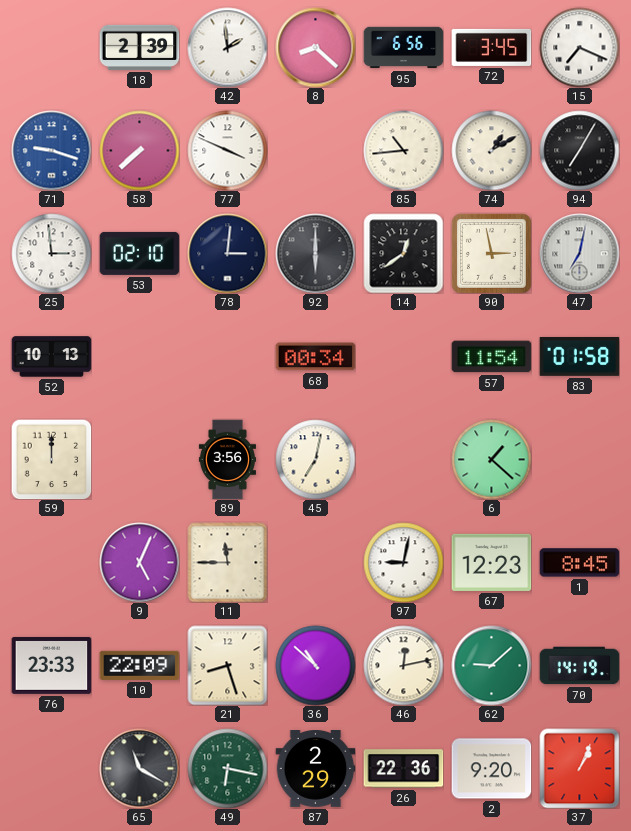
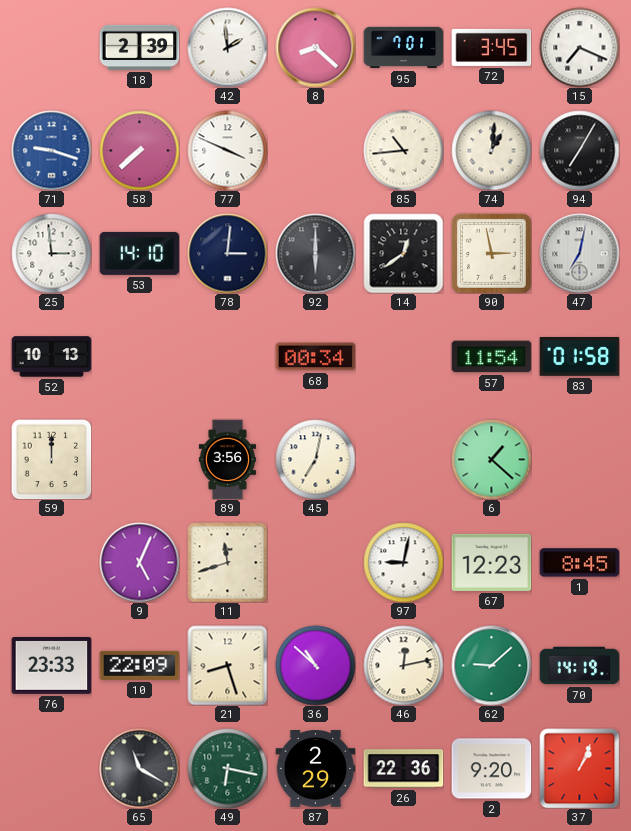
95: 6:56 -> 7:01
74: 1:10 -> 1:01
53: 02:10 -> 14:10
11: 11:45 -> 11:42
